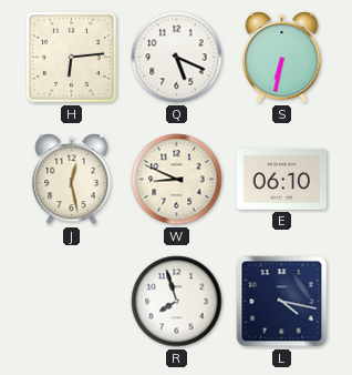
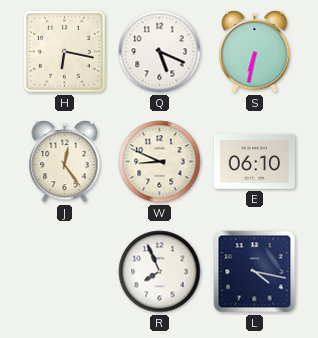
H: 6:14 -> 6:17
J: 12:28 -> 12:24
R: 7:57 -> 7:56
